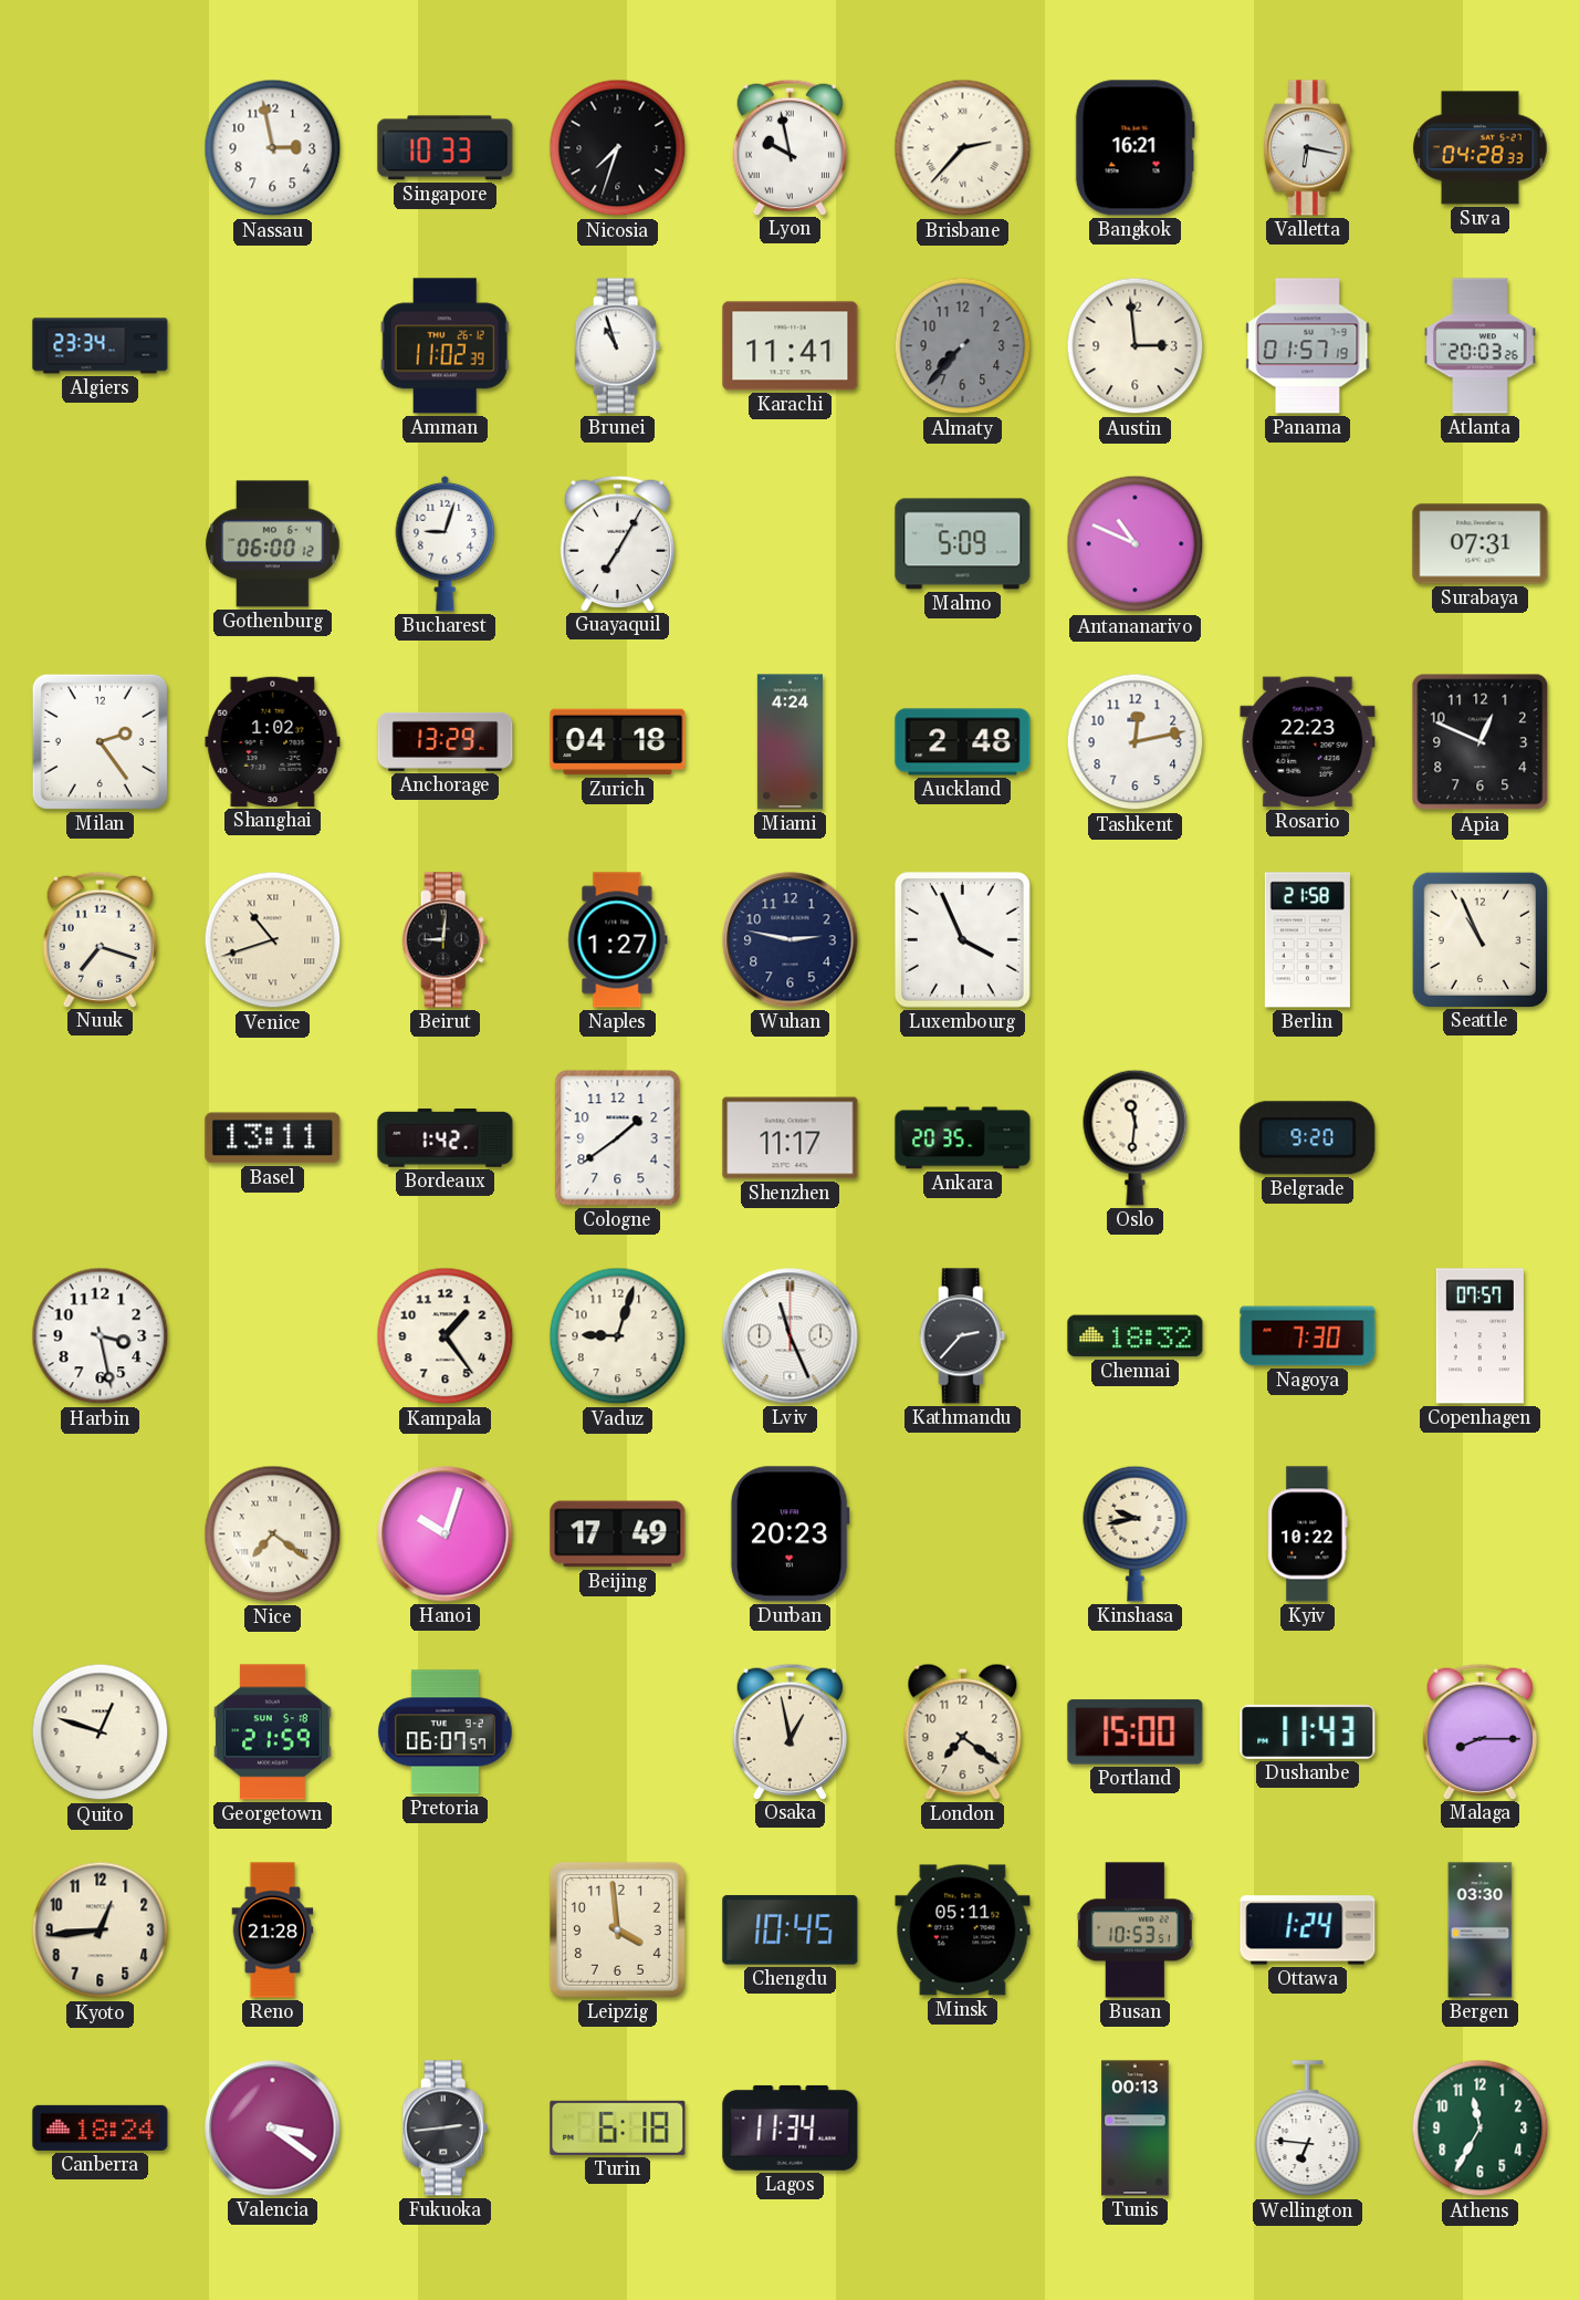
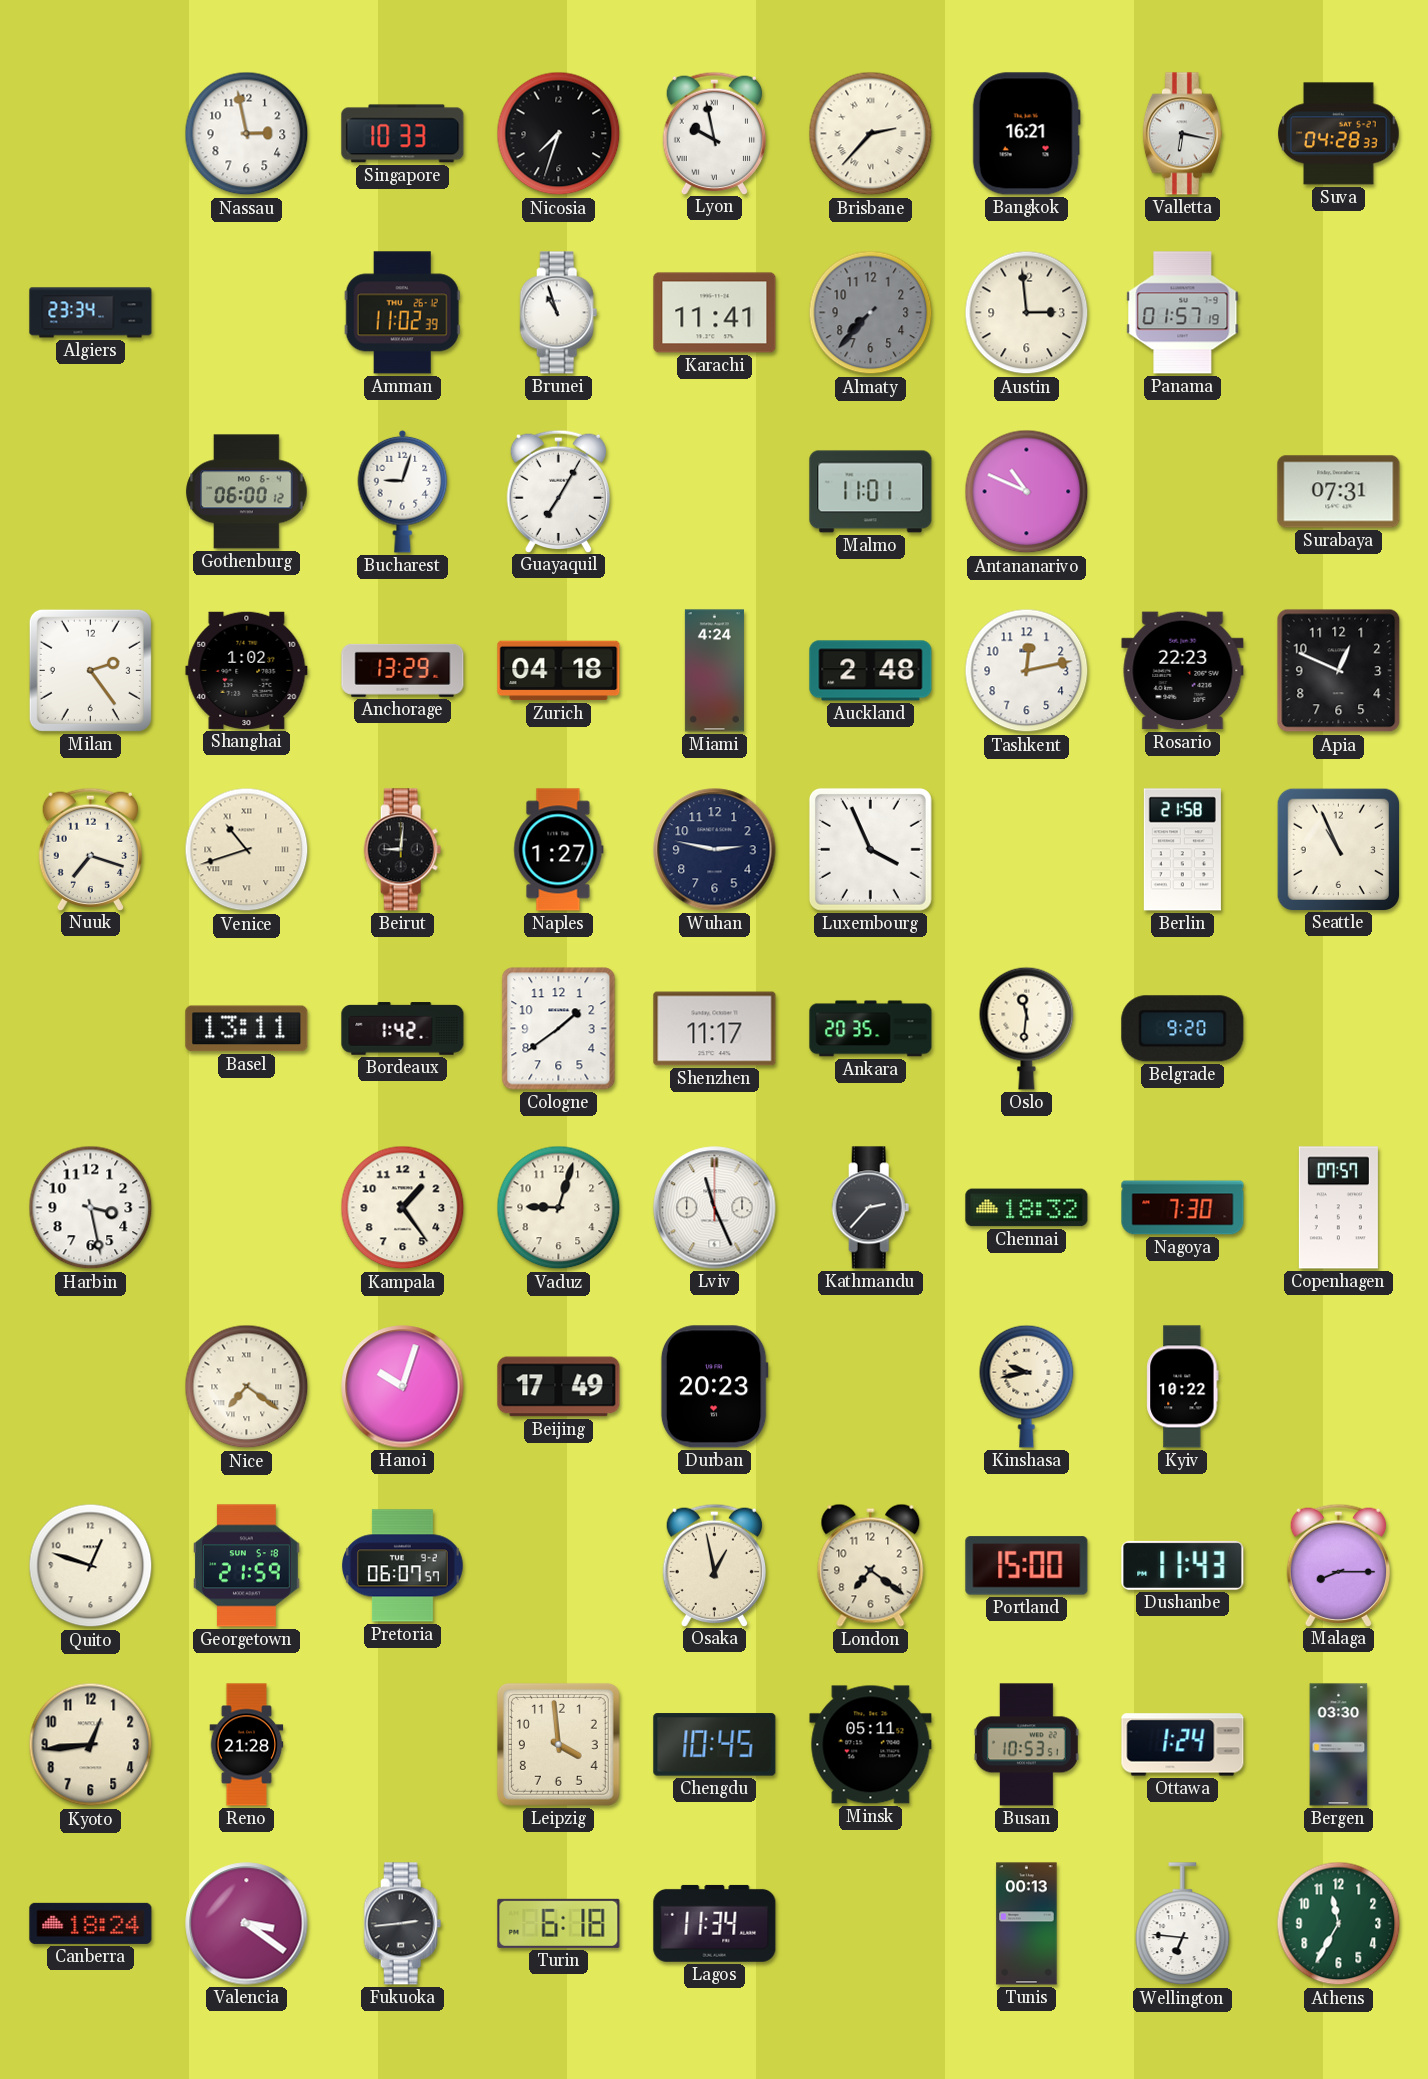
Atlanta: 20:03 -> none
Malmo: 5:09 -> 11:01
